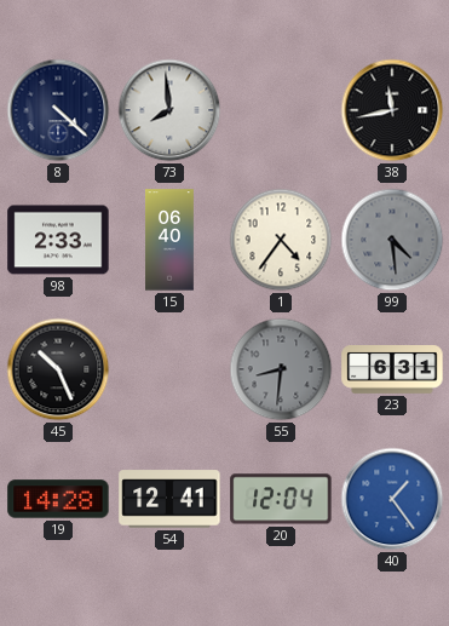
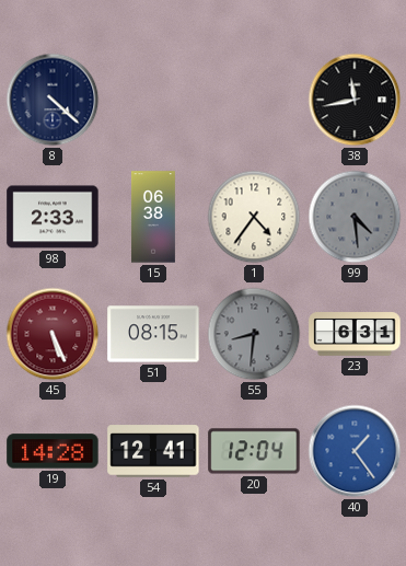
73: 7:59 -> none
15: 06:40 -> 06:38
45: 10:26 -> 5:26
45 dial: black -> burgundy
51: none -> 08:15
